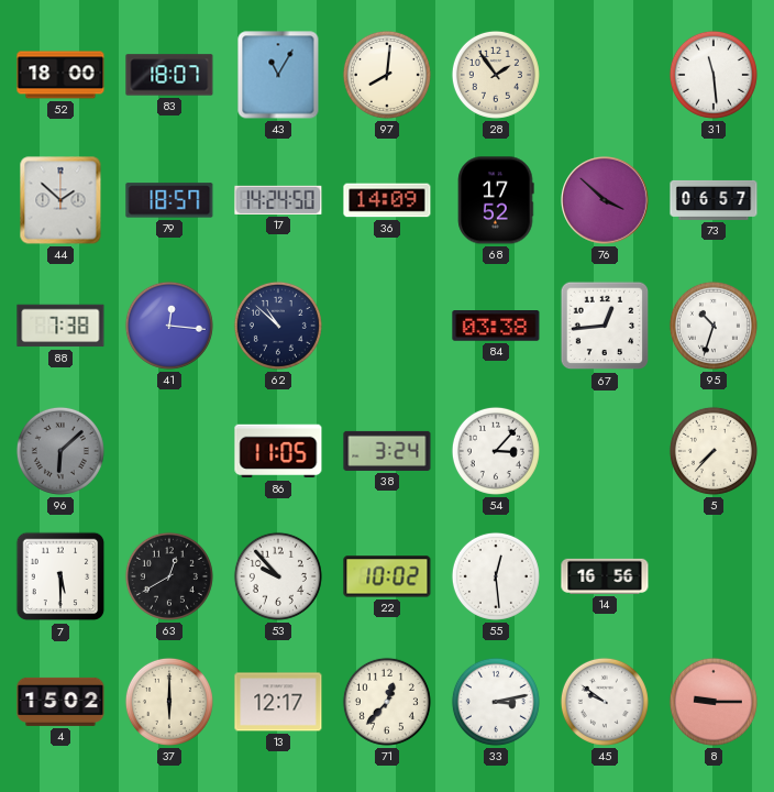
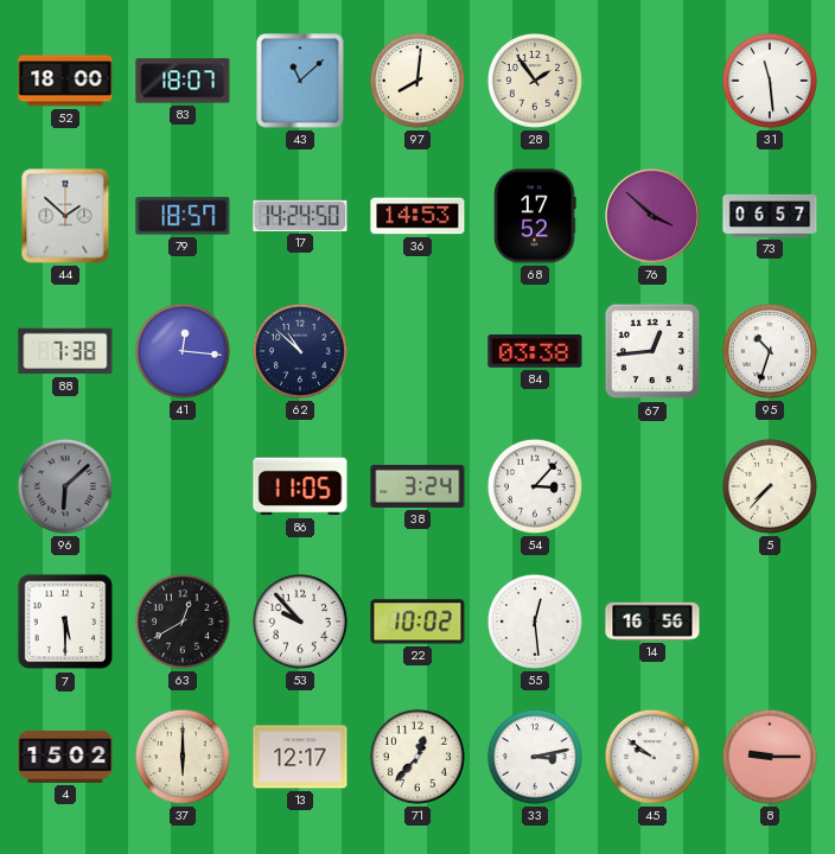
43: 11:05 -> 11:08
36: 14:09 -> 14:53
